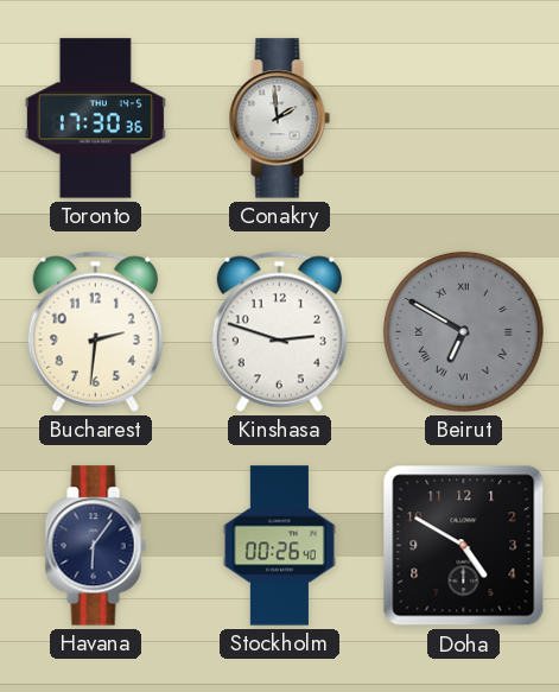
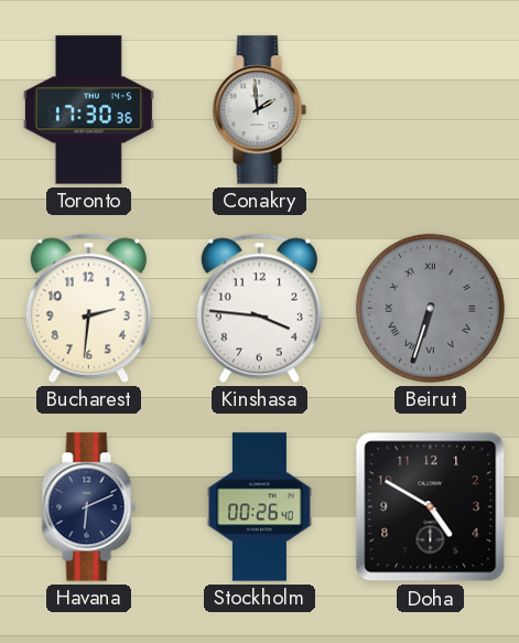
Kinshasa: 2:48 -> 3:46
Beirut: 6:50 -> 6:33
Havana: 6:06 -> 6:11
